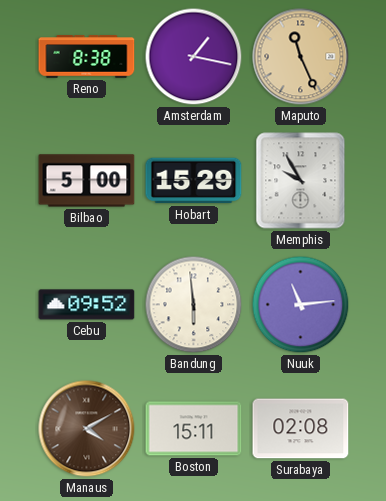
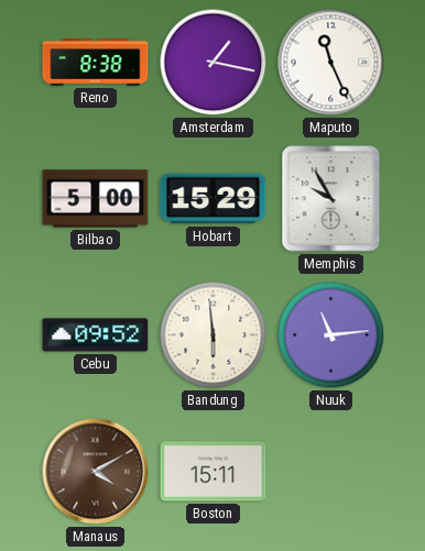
Maputo dial: champagne -> white
Surabaya: 02:08 -> none
